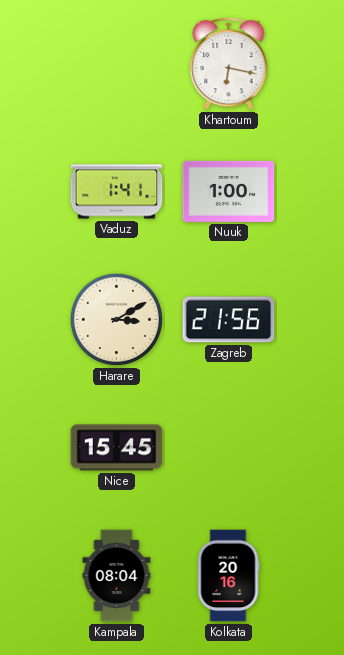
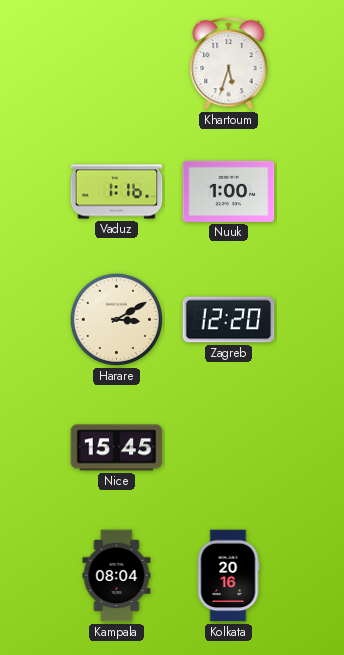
Khartoum: 6:17 -> 5:33
Vaduz: 1:41 -> 1:16
Zagreb: 21:56 -> 12:20
